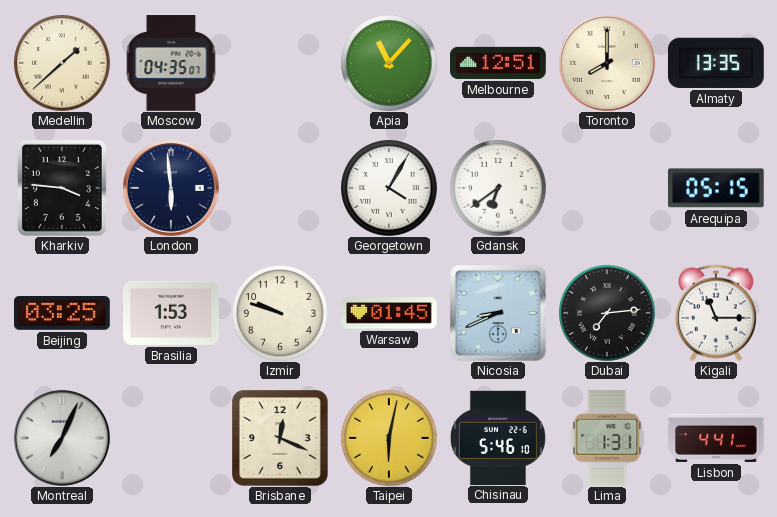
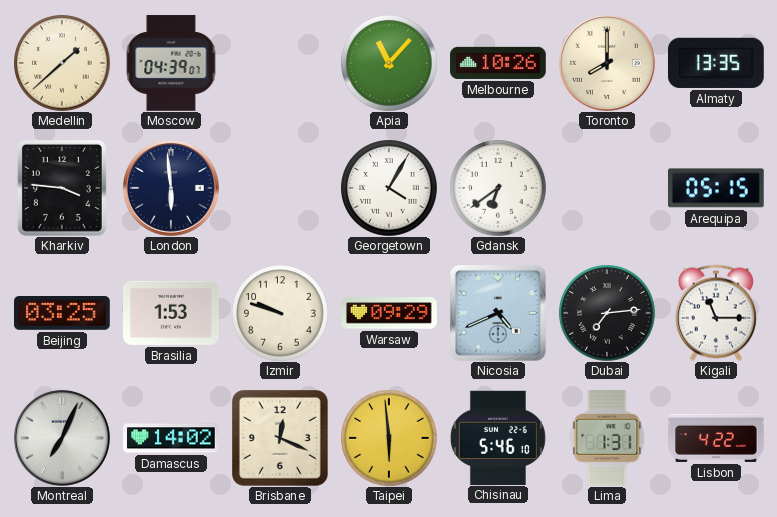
Moscow: 04:35 -> 04:39
Melbourne: 12:51 -> 10:26
Warsaw: 01:45 -> 09:29
Nicosia: 8:41 -> 4:41
Damascus: none -> 14:02
Taipei: 6:02 -> 5:59
Lisbon: 4:41 -> 4:22
